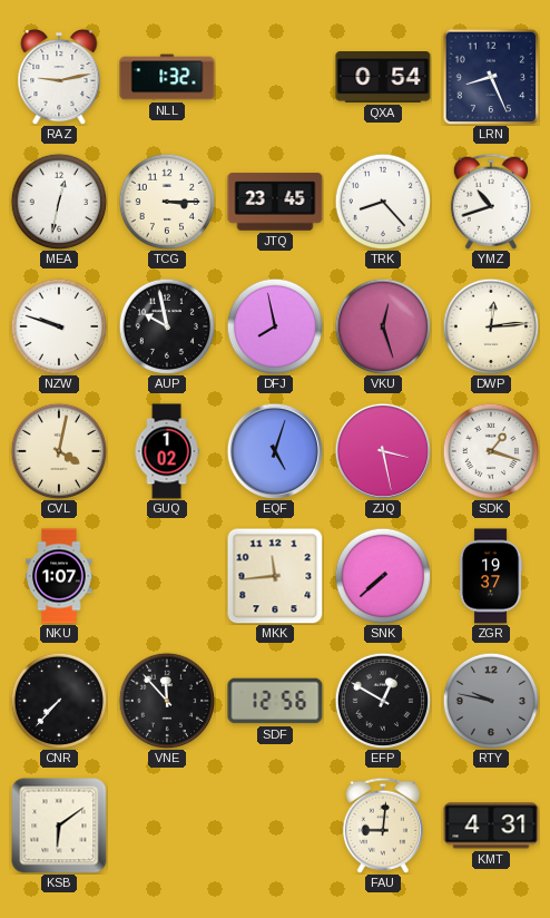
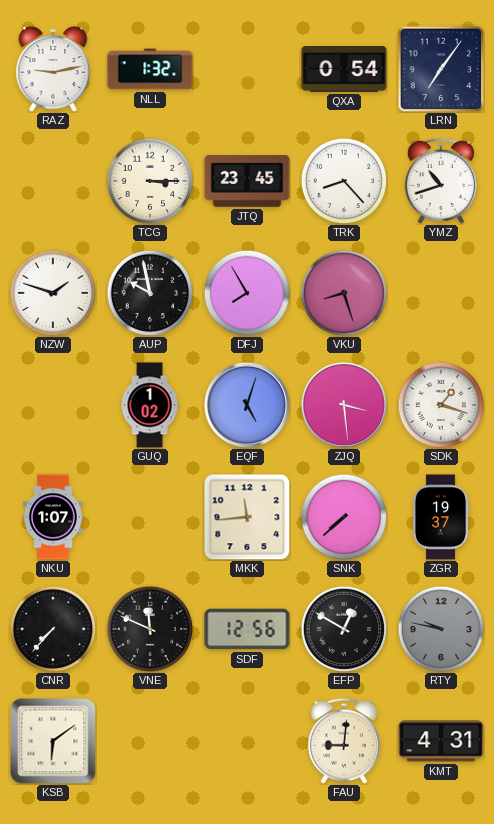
LRN: 8:26 -> 7:06
MEA: 12:32 -> none
NZW: 9:48 -> 1:48
DFJ: 7:58 -> 7:55
VKU: 12:27 -> 8:27
DWP: 12:14 -> none
CVL: 4:02 -> none
ZJQ: 3:28 -> 3:29
VNE: 11:53 -> 11:49
